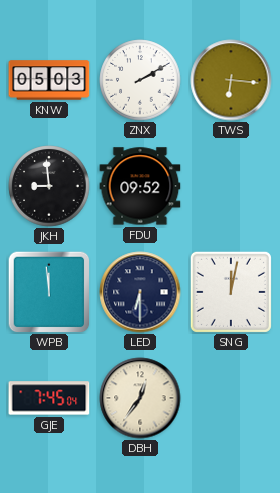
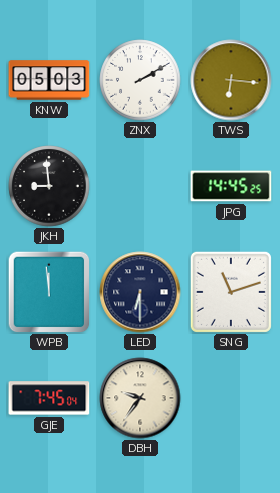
FDU: 09:52 -> none
JPG: none -> 14:45
SNG: 12:02 -> 11:12
DBH: 12:36 -> 9:36
